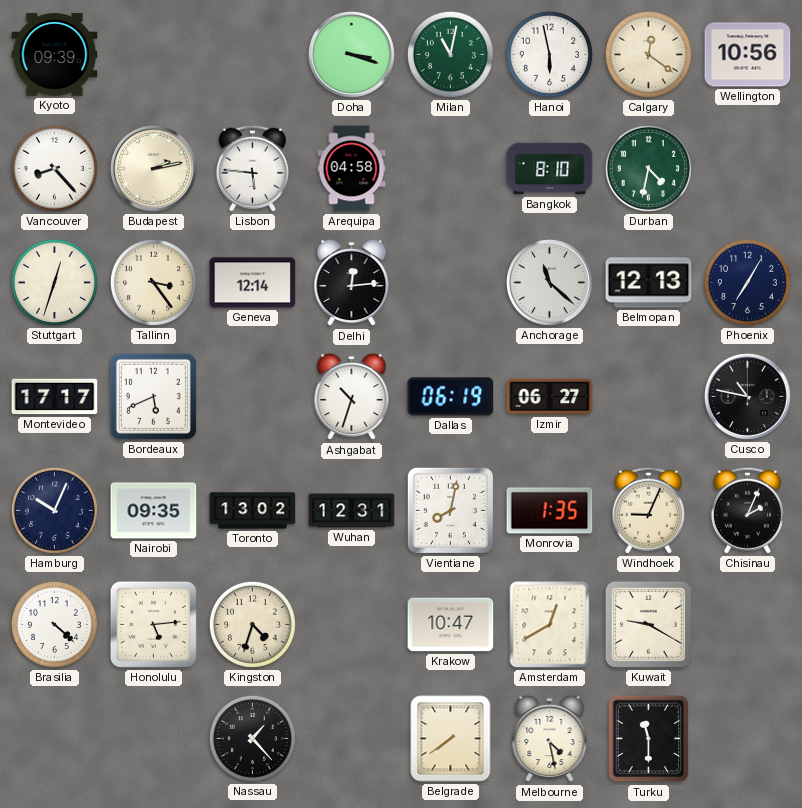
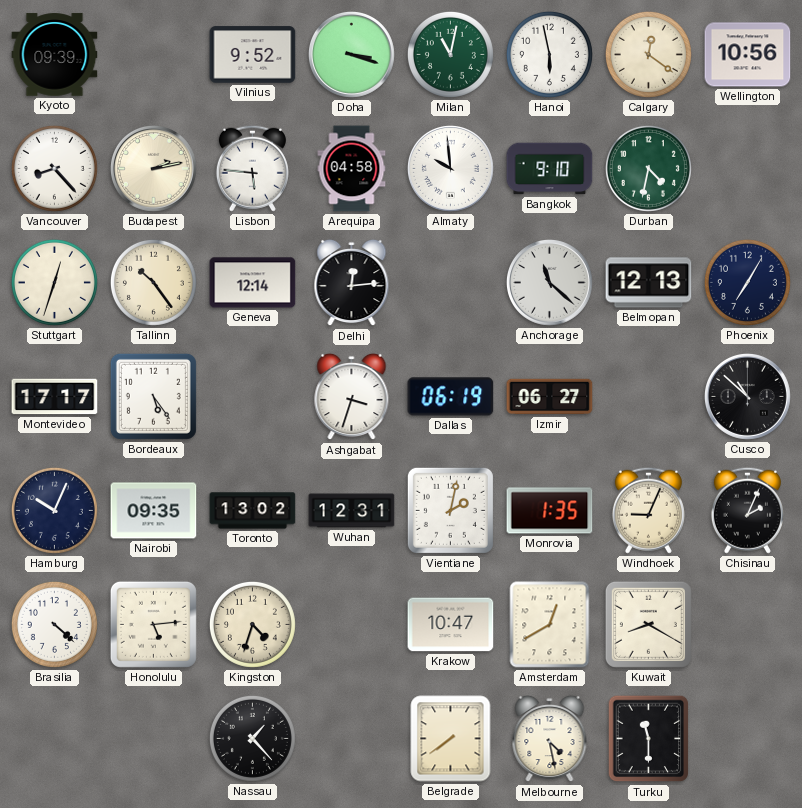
Vilnius: none -> 9:52
Almaty: none -> 9:59
Bangkok: 8:10 -> 9:10
Tallinn: 3:24 -> 10:24
Bordeaux: 5:41 -> 5:24
Ashgabat: 10:33 -> 3:33
Cusco: 10:47 -> 10:52
Vientiane: 8:02 -> 2:02
Kuwait: 9:20 -> 8:20
